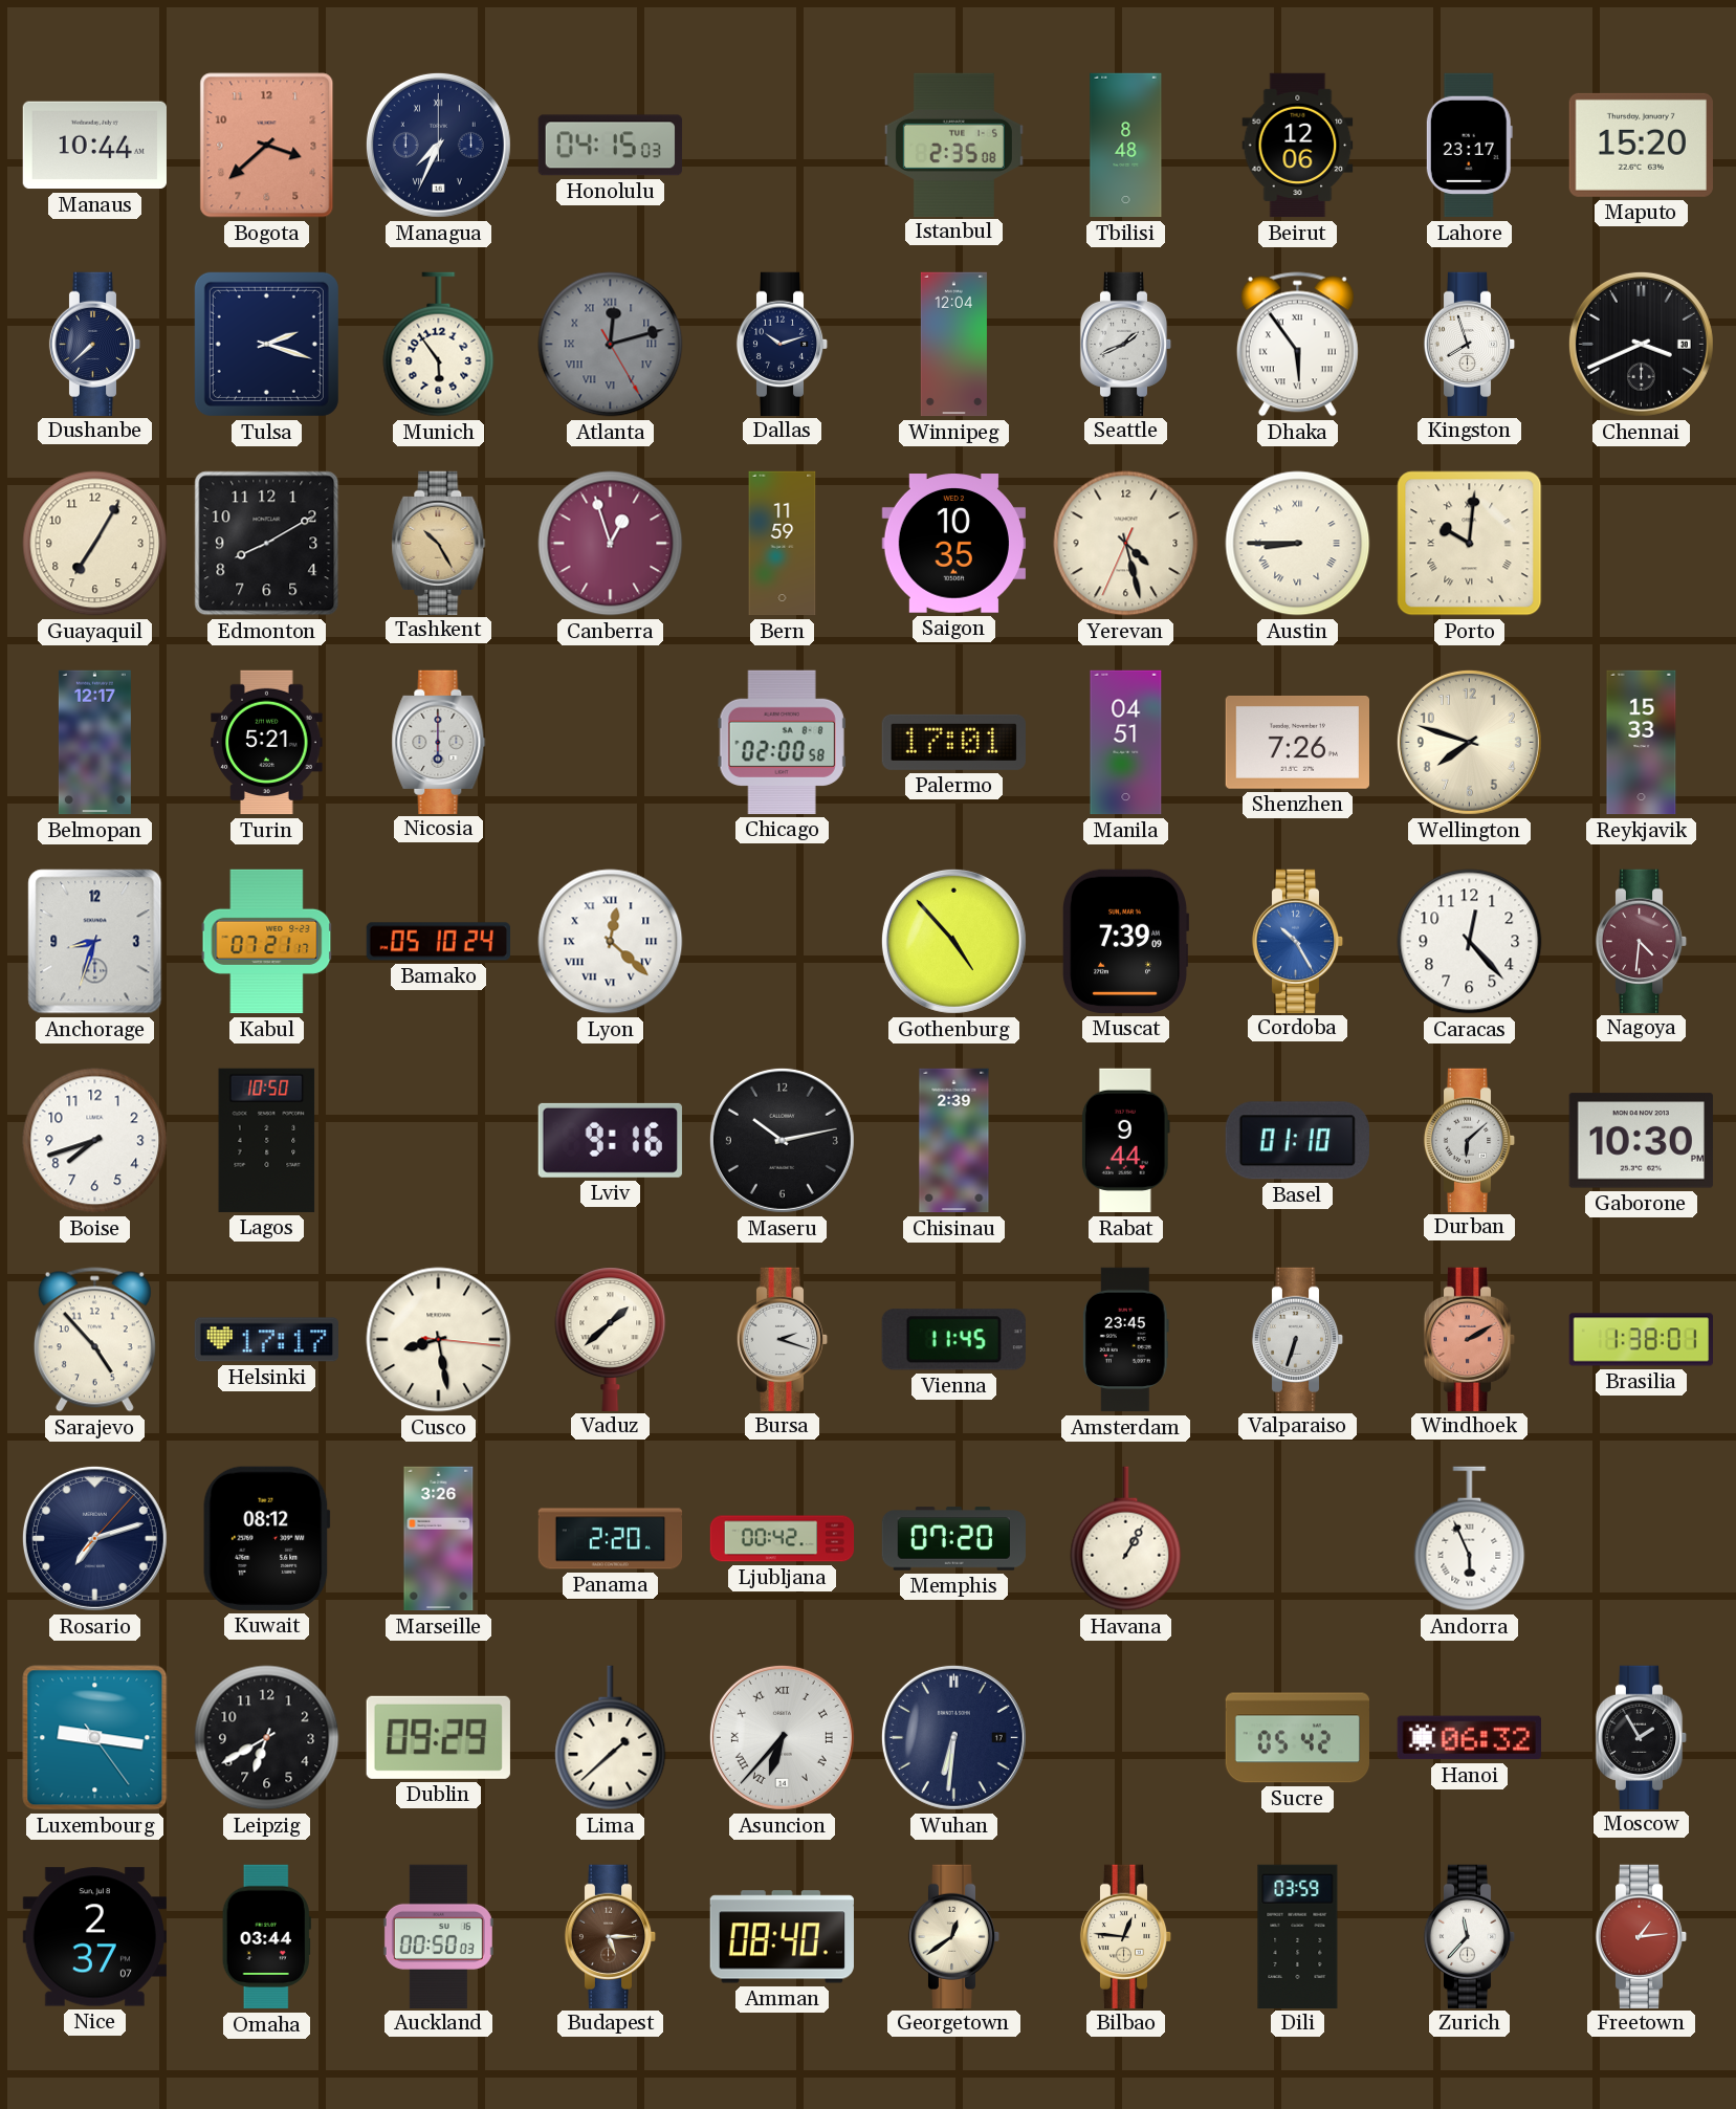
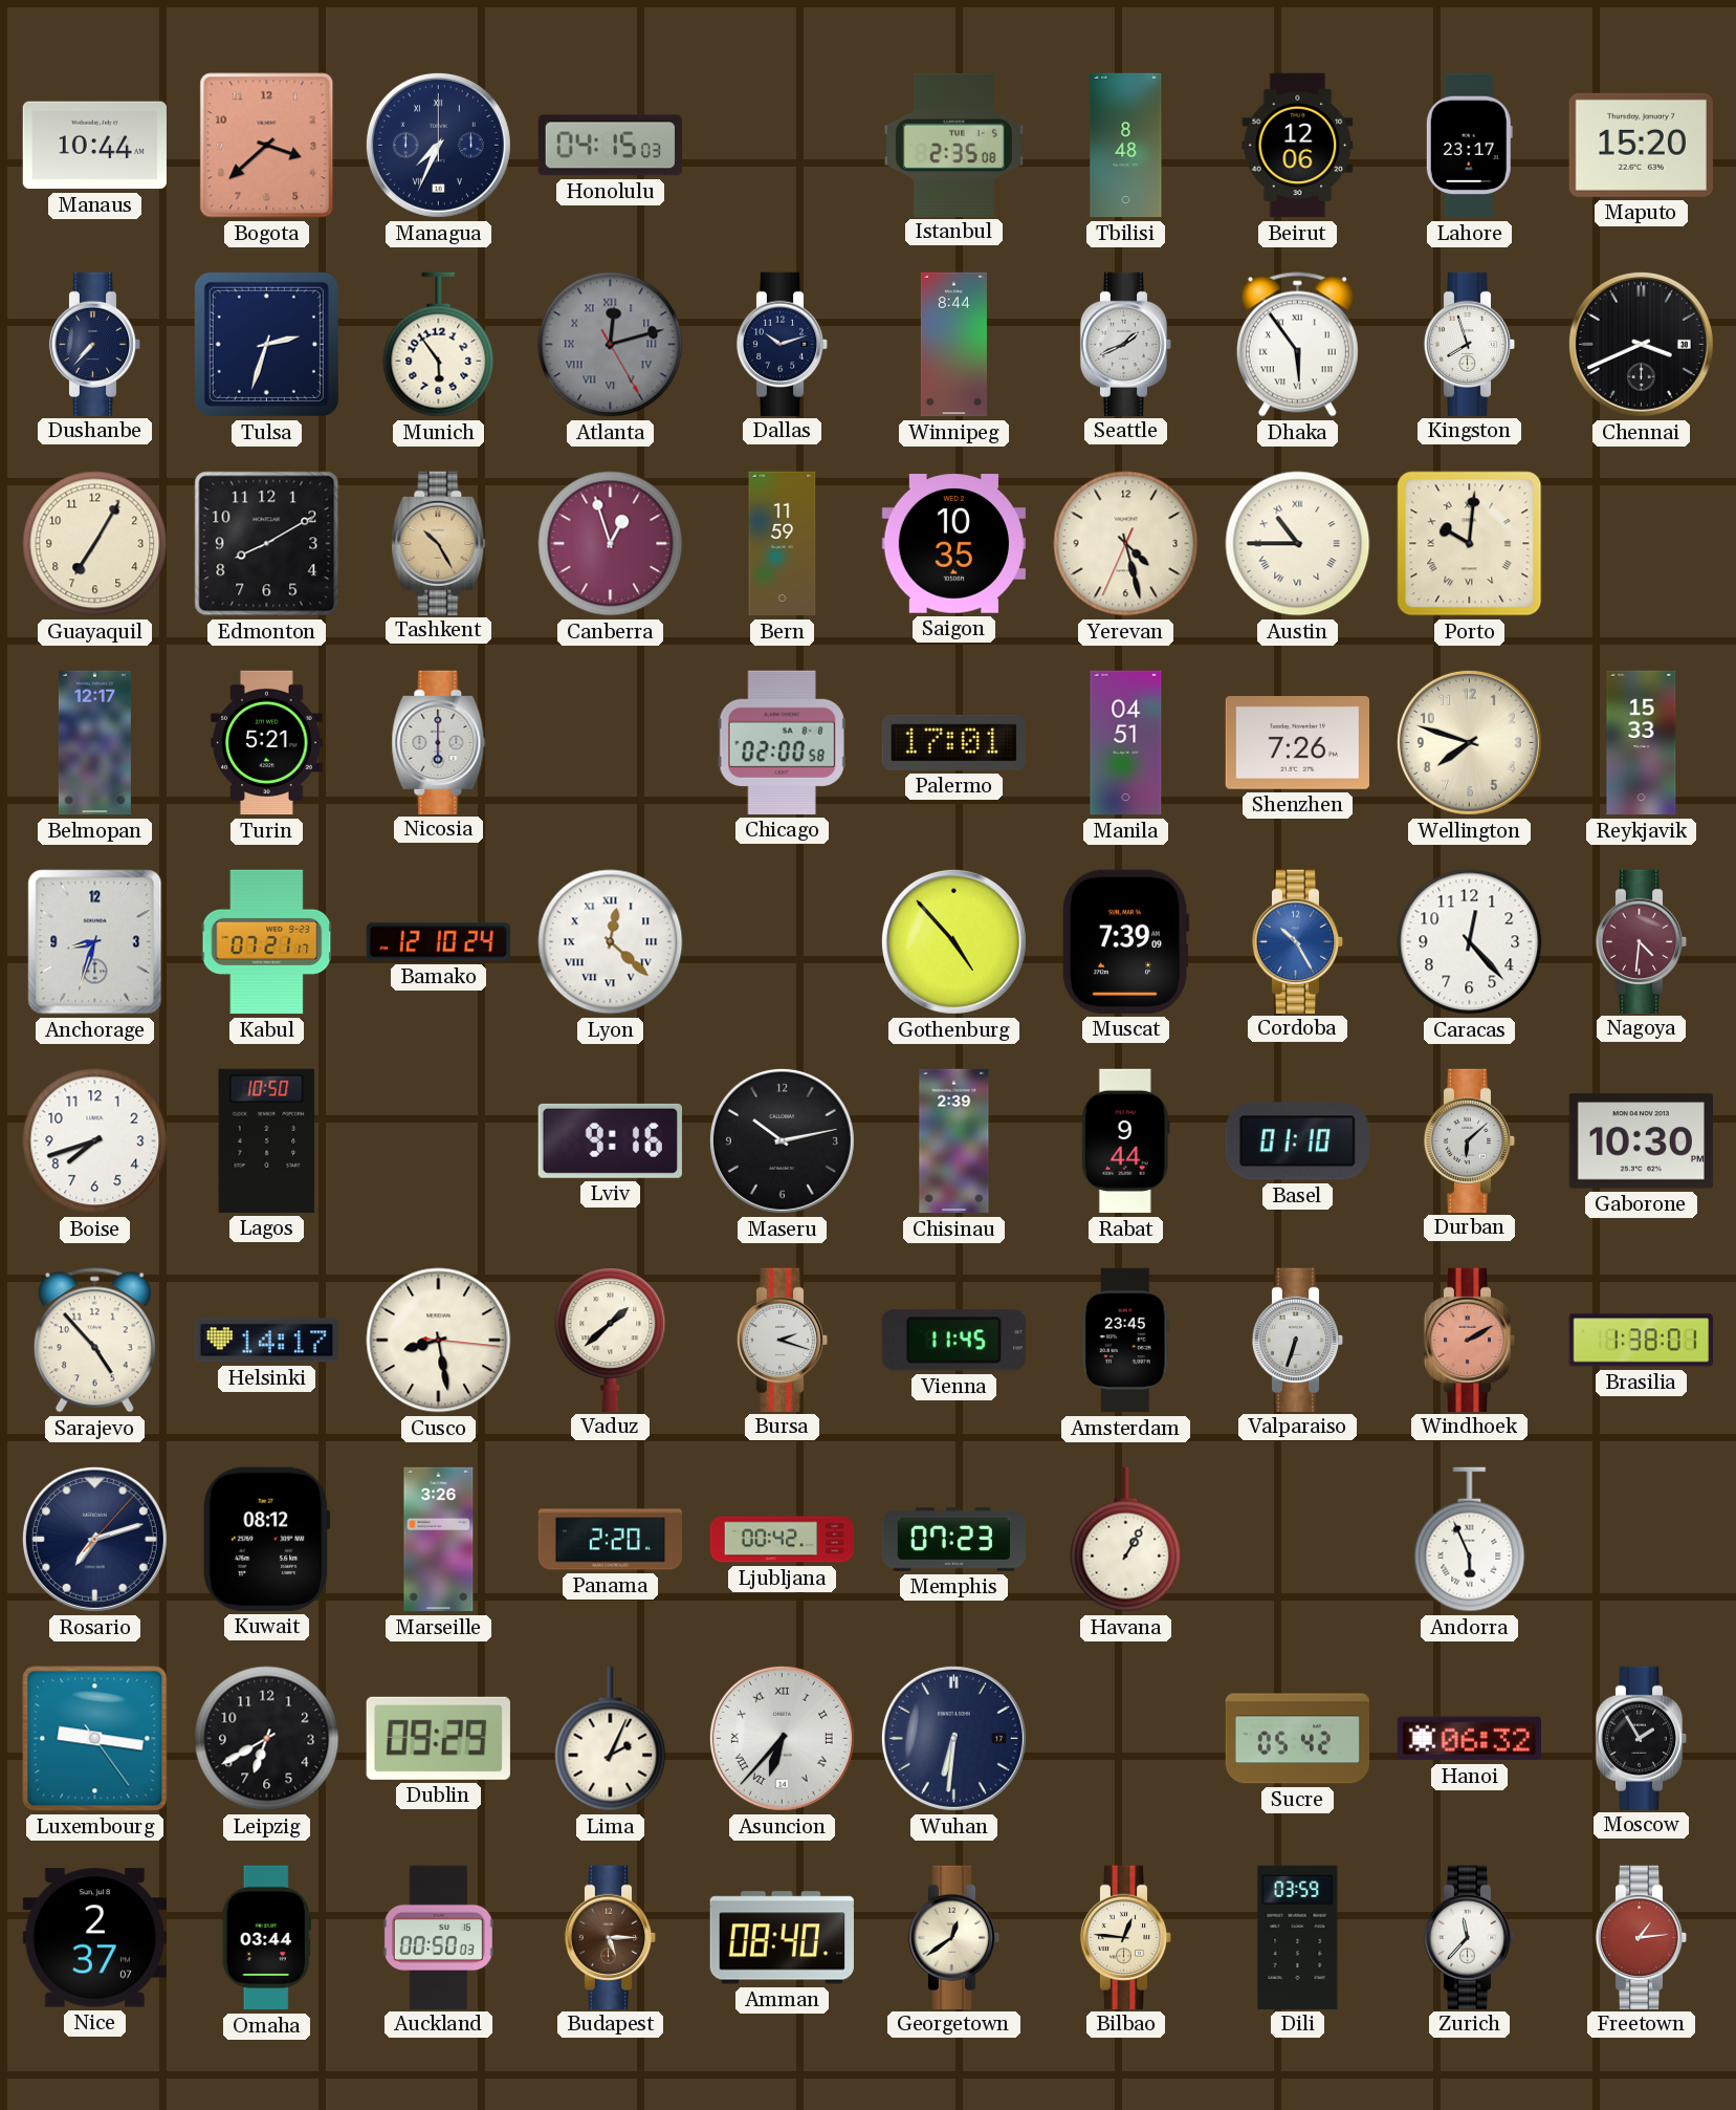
Dushanbe: 7:38 -> 7:37
Tulsa: 2:18 -> 2:33
Winnipeg: 12:04 -> 8:44
Austin: 8:45 -> 10:45
Bamako: 05:10 -> 12:10
Helsinki: 17:17 -> 14:17
Memphis: 07:20 -> 07:23
Lima: 1:38 -> 2:04
